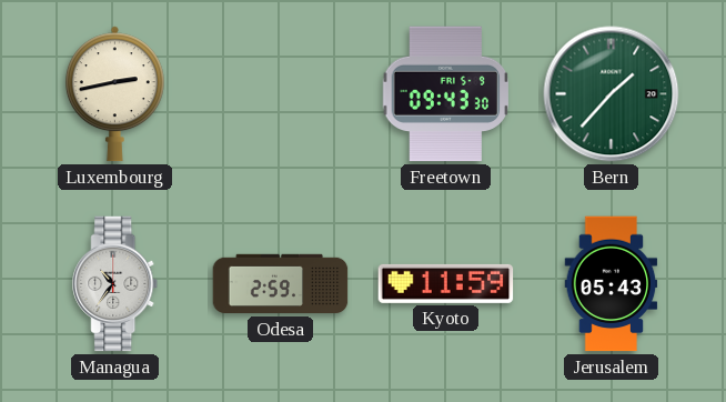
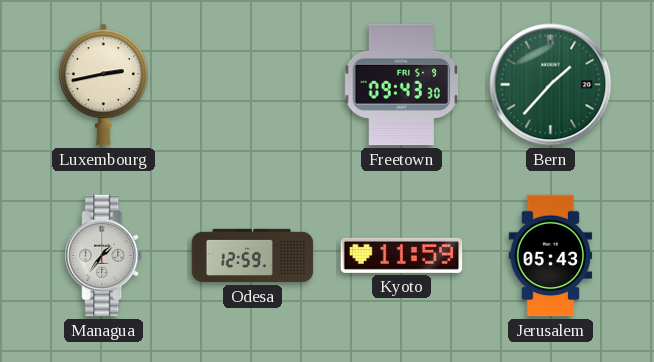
Managua: 10:36 -> 1:36
Odesa: 2:59 -> 12:59
